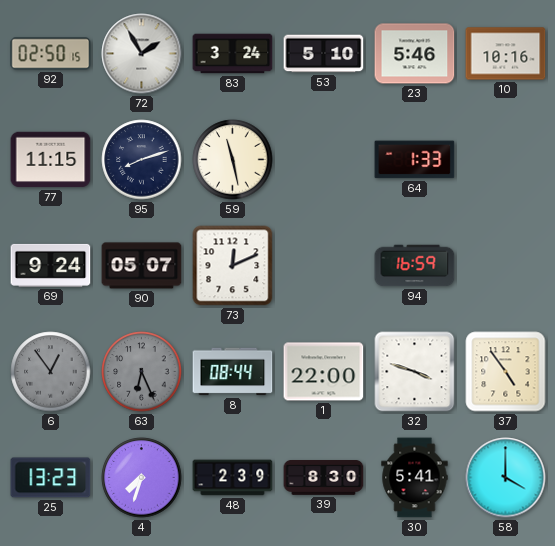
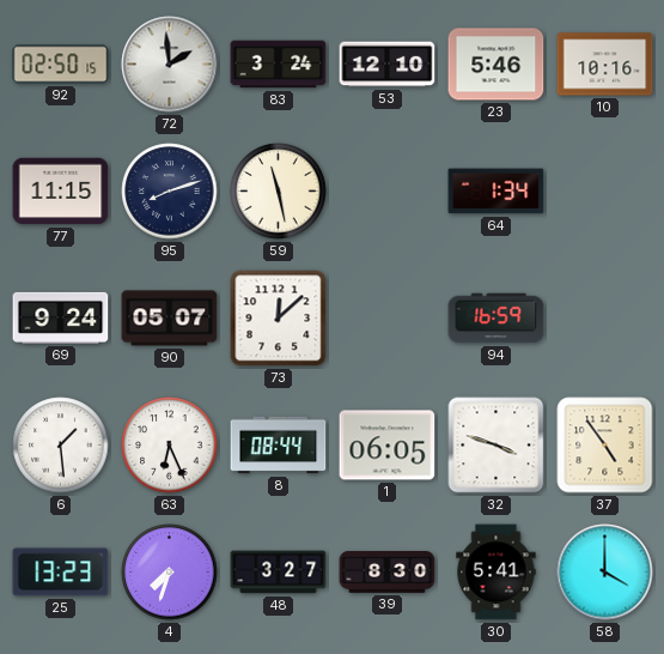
72: 1:55 -> 1:59
53: 5:10 -> 12:10
64: 1:33 -> 1:34
73: 12:11 -> 12:08
6: 12:54 -> 1:29
6 dial: grey -> white
63 dial: grey -> white
1: 22:00 -> 06:05
48: 2:39 -> 3:27
